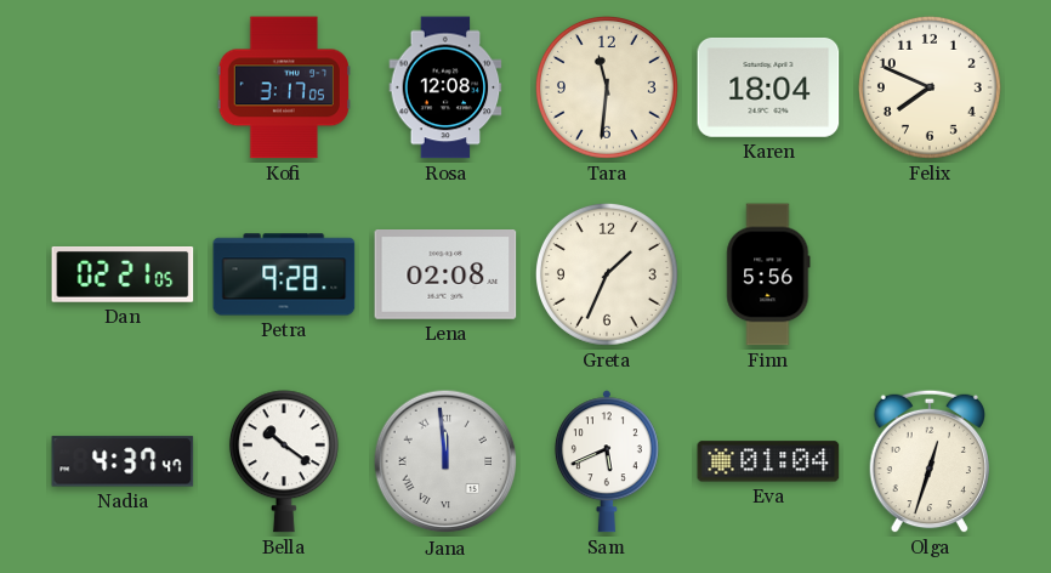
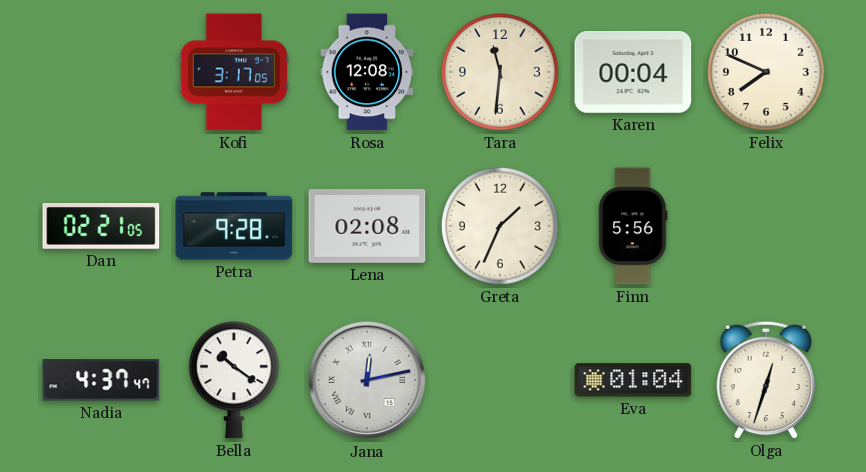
Karen: 18:04 -> 00:04
Jana: 11:59 -> 12:13
Sam: 5:41 -> none
